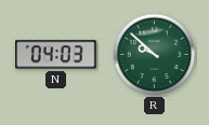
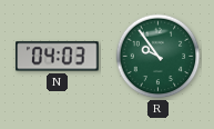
R: 9:52 -> 9:54
